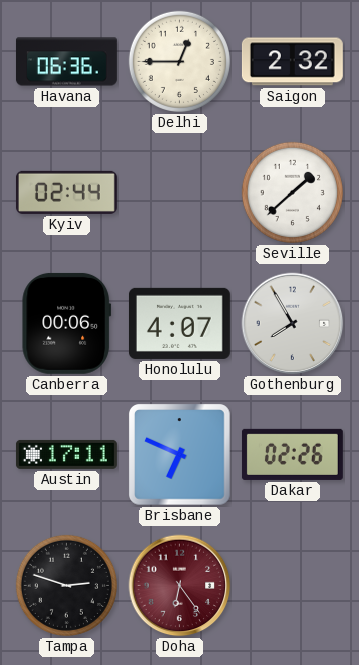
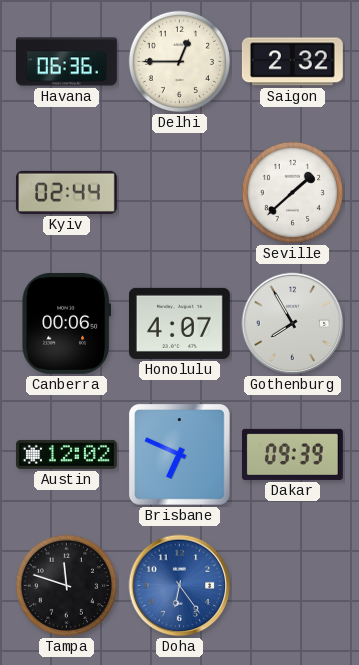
Austin: 17:11 -> 12:02
Dakar: 02:26 -> 09:39
Tampa: 2:48 -> 11:48
Doha dial: burgundy -> blue
